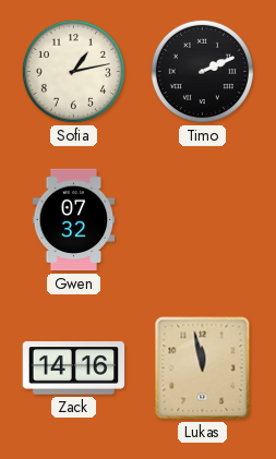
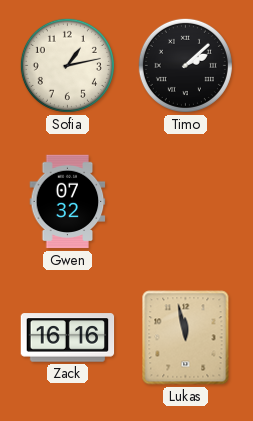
Timo: 2:11 -> 2:08
Zack: 14:16 -> 16:16
